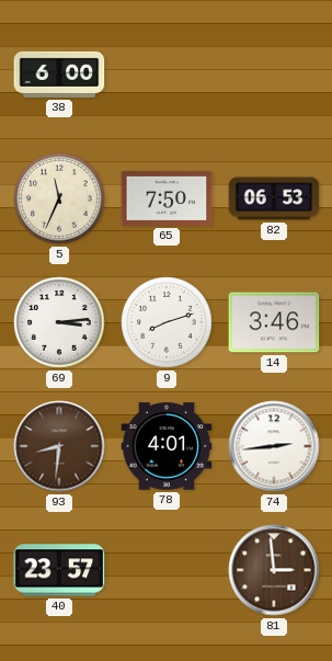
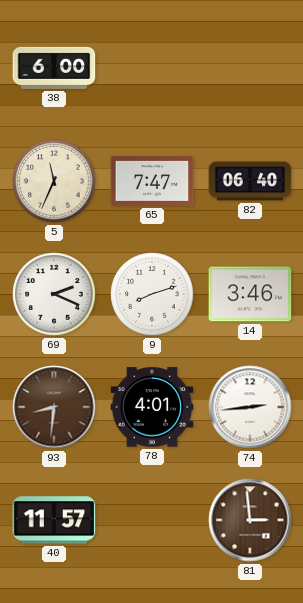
65: 7:50 -> 7:47
82: 06:53 -> 06:40
69: 3:14 -> 2:19
40: 23:57 -> 11:57
